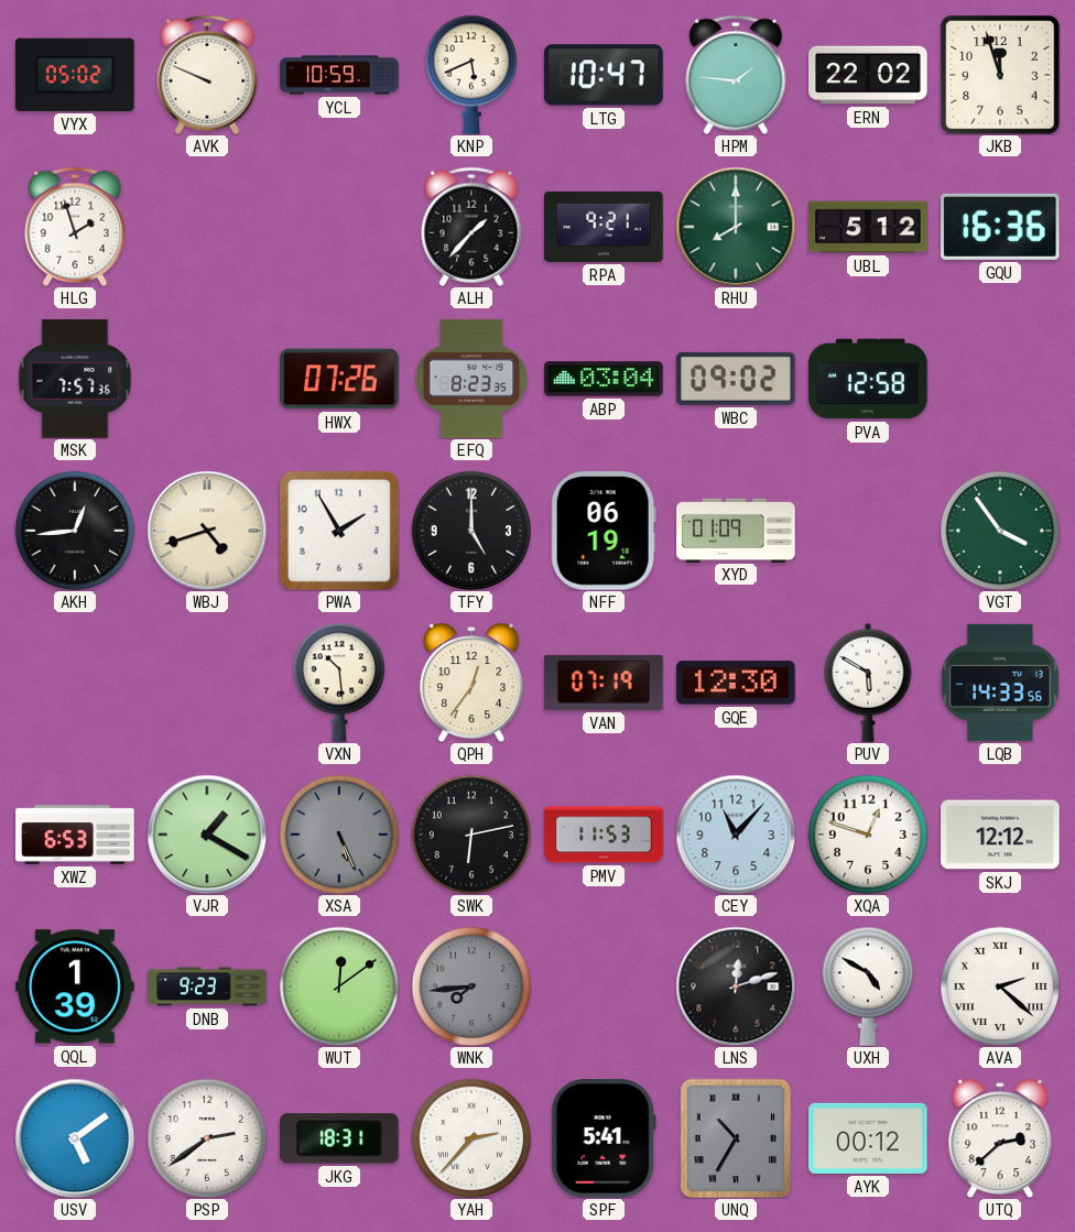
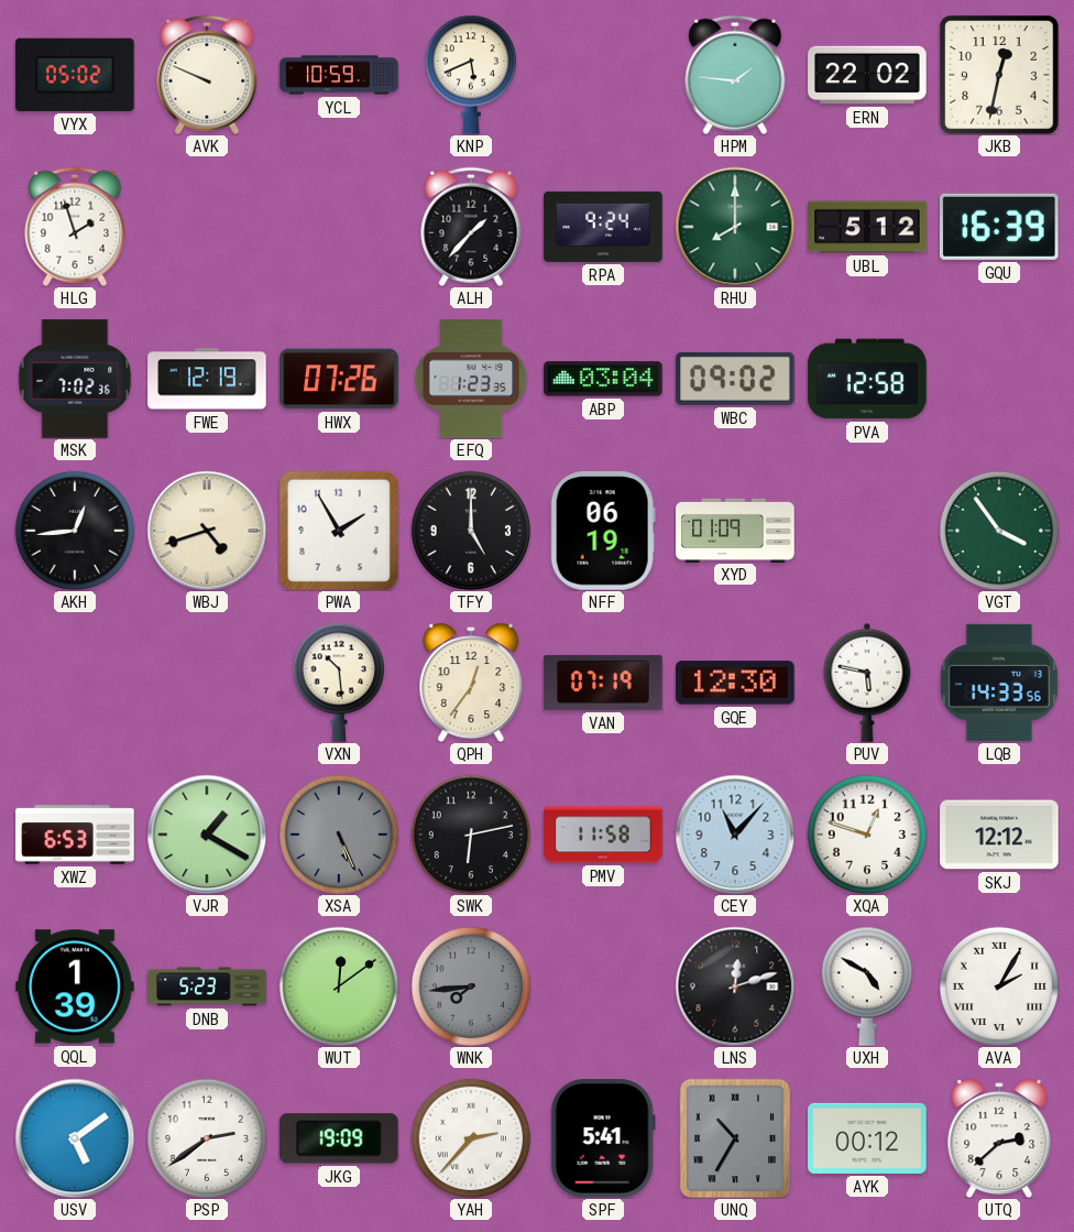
LTG: 10:47 -> none
JKB: 11:57 -> 12:32
RPA: 9:21 -> 9:24
GQU: 16:36 -> 16:39
MSK: 7:57 -> 7:02
FWE: none -> 12:19
EFQ: 8:23 -> 1:23
PUV: 5:50 -> 5:47
PMV: 11:53 -> 11:58
DNB: 9:23 -> 5:23
AVA: 2:22 -> 2:05
JKG: 18:31 -> 19:09
